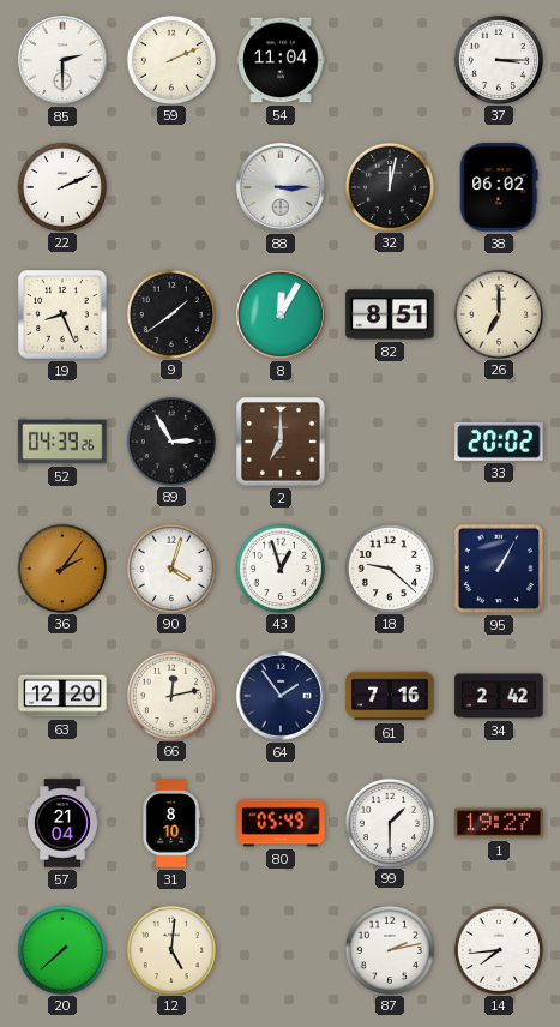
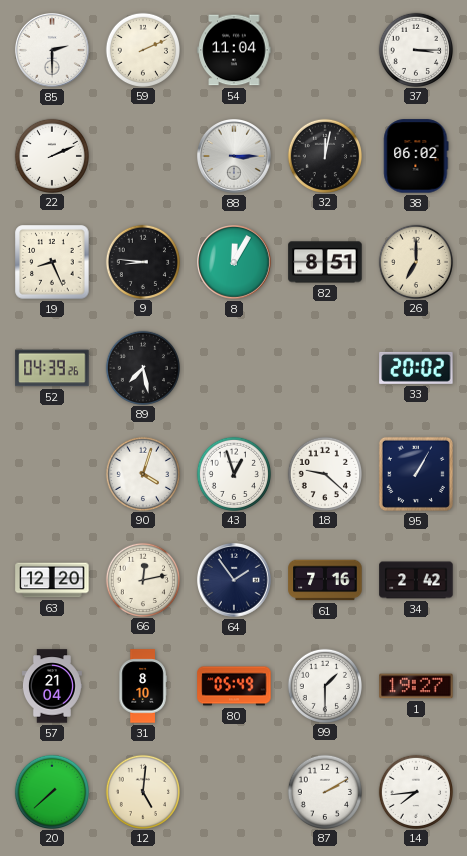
9: 1:39 -> 8:46
89: 2:55 -> 7:28
2: 7:00 -> none
36: 2:06 -> none
87: 2:13 -> 2:10
